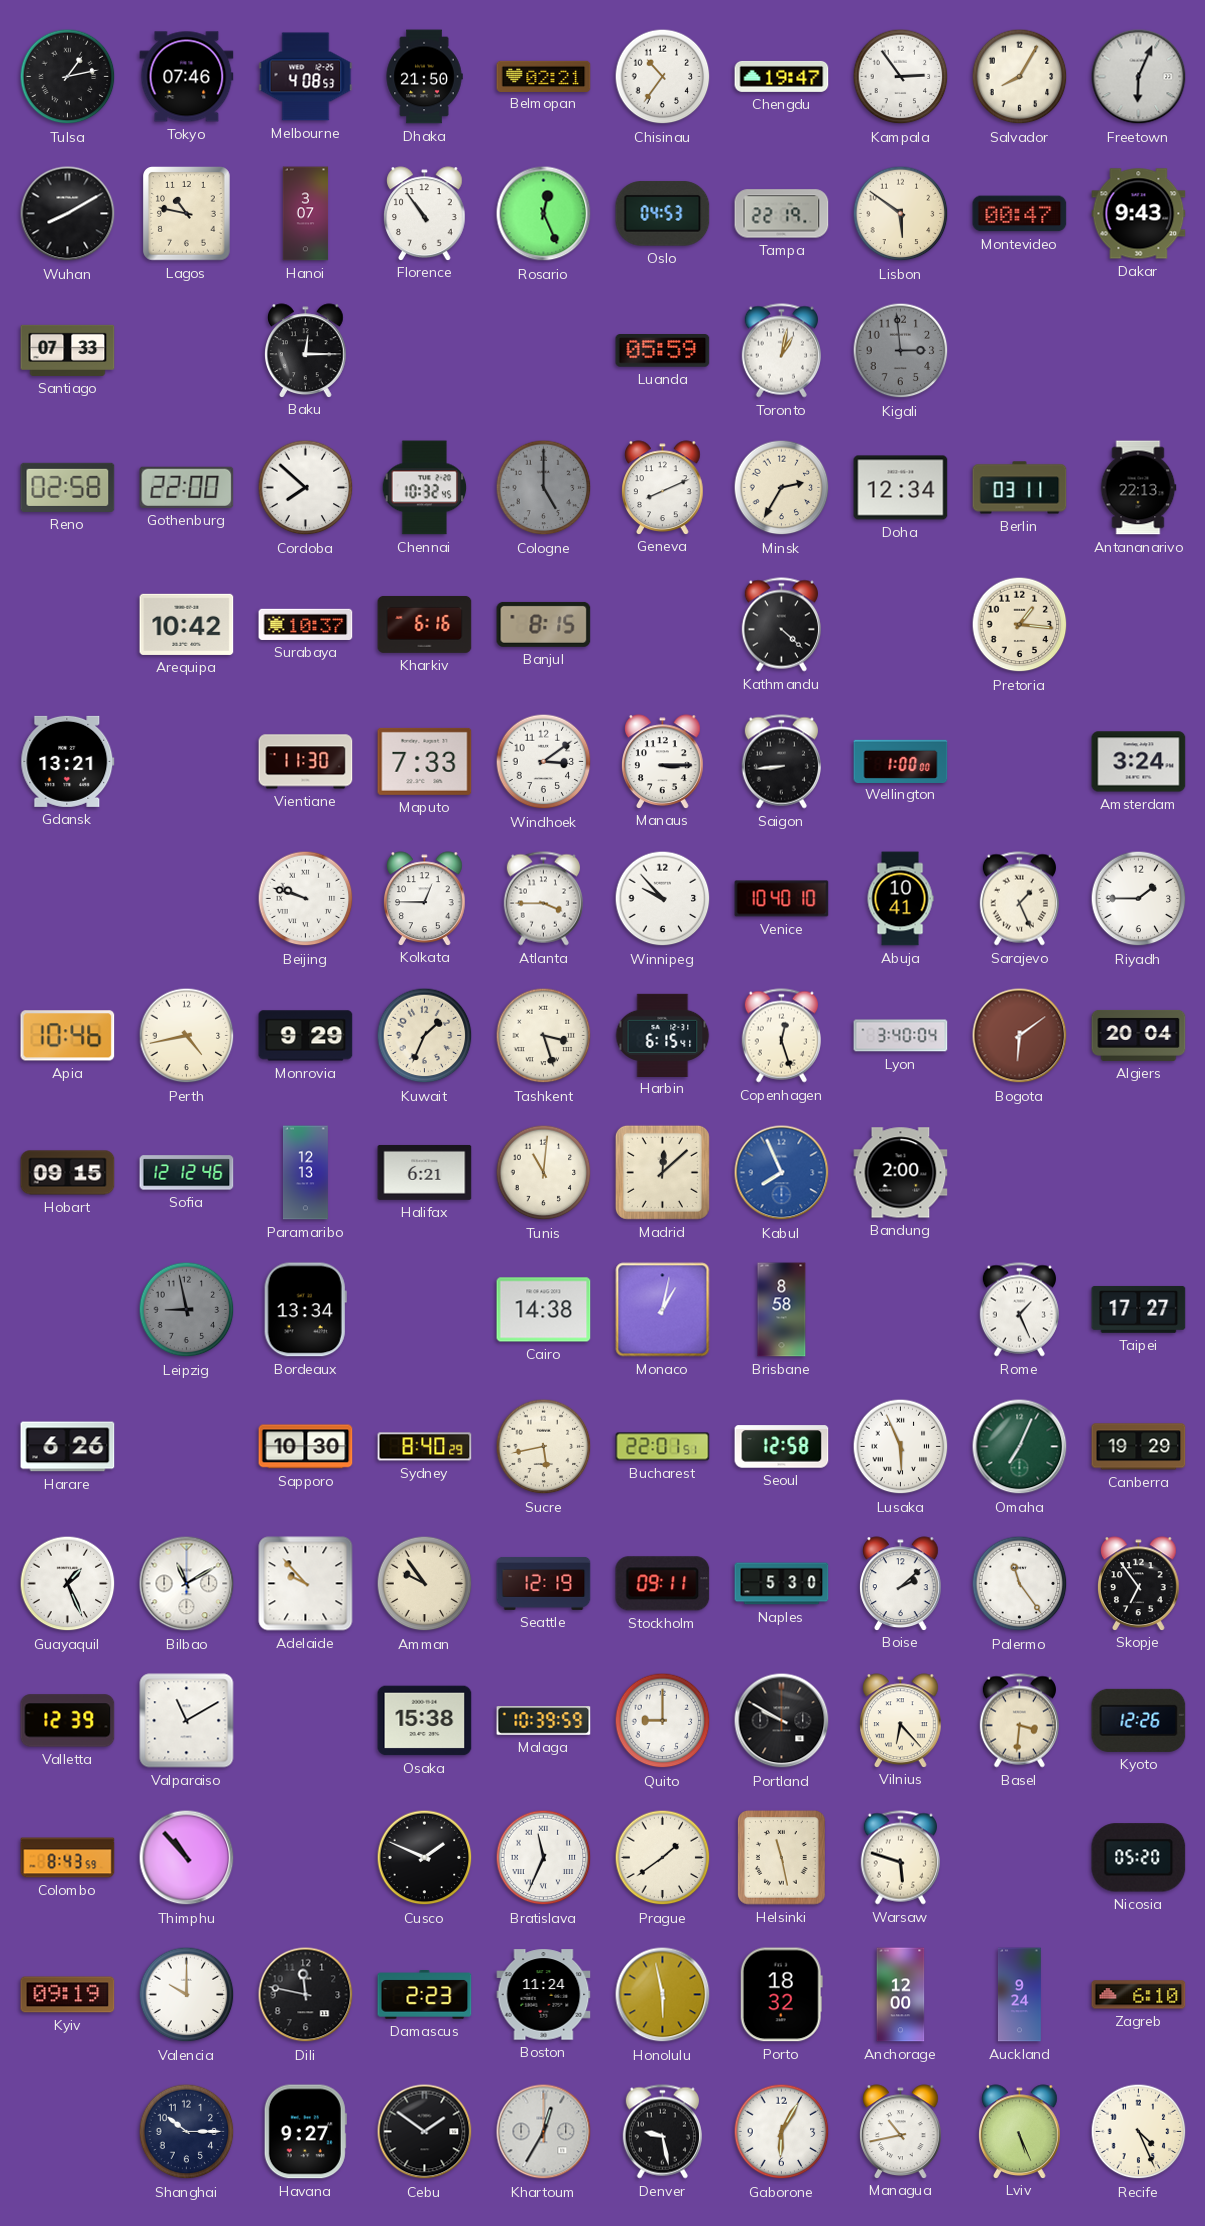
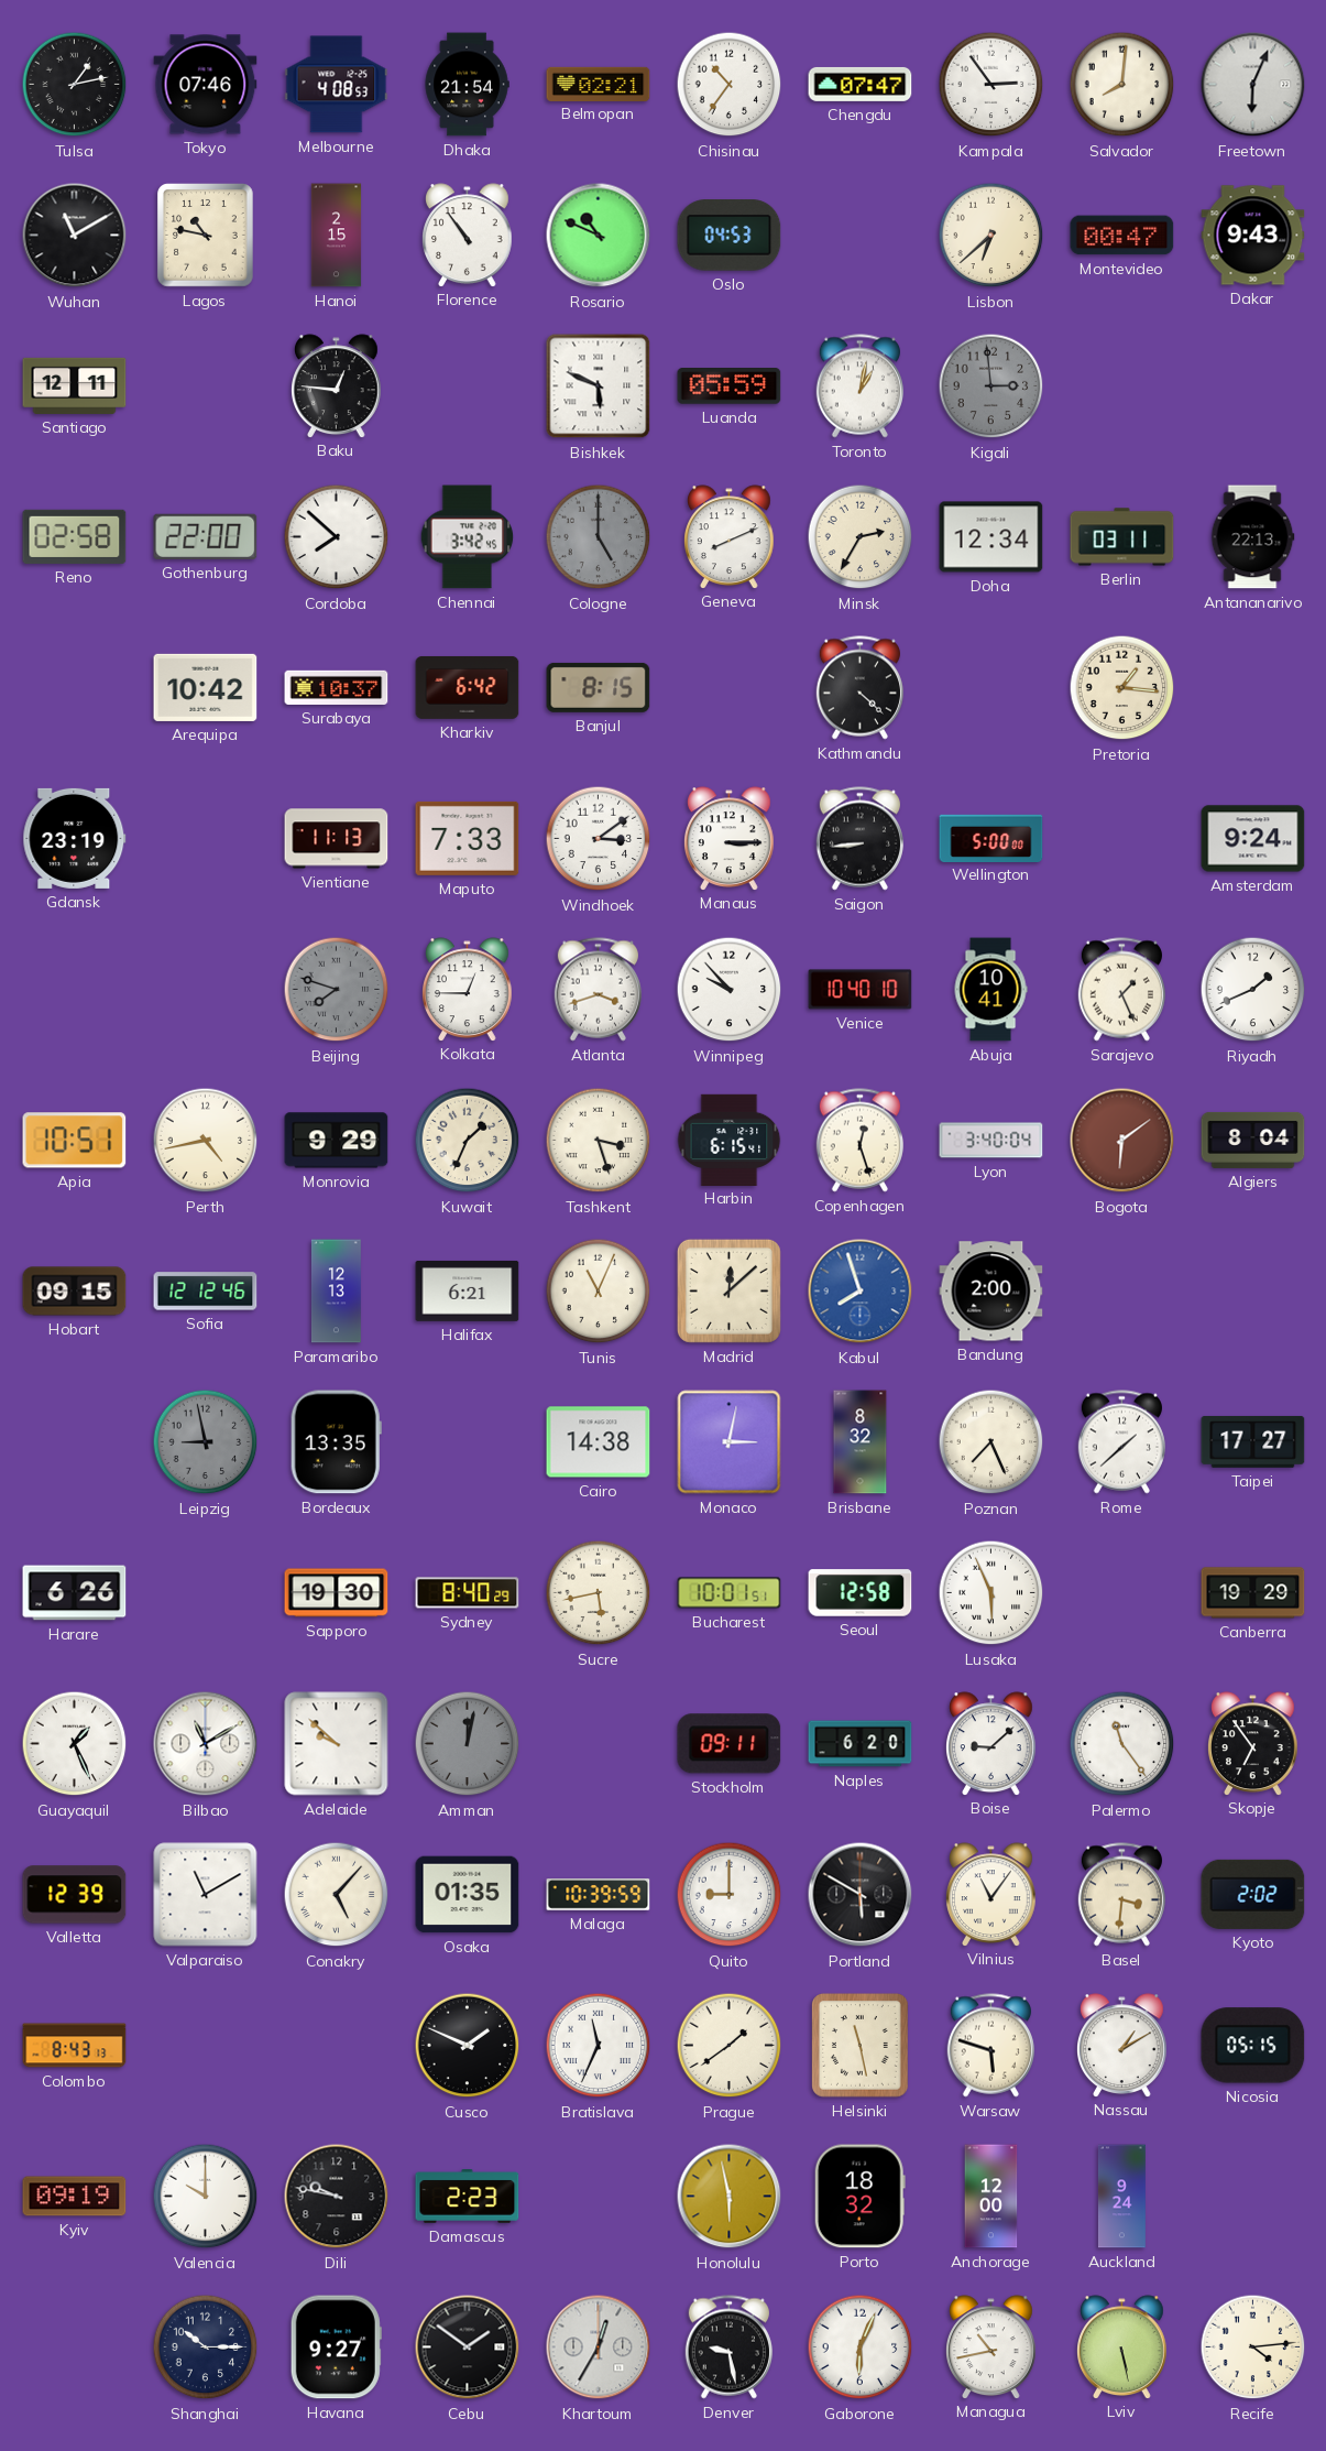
Dhaka: 21:50 -> 21:54
Chengdu: 19:47 -> 07:47
Salvador: 8:05 -> 8:01
Wuhan: 8:10 -> 11:10
Hanoi: 3:07 -> 2:15
Rosario: 12:26 -> 10:49
Tampa: 22:19 -> none
Lisbon: 5:51 -> 6:38
Santiago: 07:33 -> 12:11
Baku: 12:15 -> 12:46
Bishkek: none -> 5:49
Chennai: 10:32 -> 3:42
Kharkiv: 6:16 -> 6:42
Gdansk: 13:21 -> 23:19
Vientiane: 11:30 -> 11:13
Wellington: 1:00 -> 5:00
Amsterdam: 3:24 -> 9:24
Beijing: 9:48 -> 7:48
Beijing dial: white -> grey
Atlanta: 3:45 -> 3:42
Riyadh: 1:45 -> 1:41
Apia: 10:46 -> 10:51
Algiers: 20:04 -> 8:04
Tunis: 11:01 -> 11:04
Kabul: 7:56 -> 7:57
Bordeaux: 13:34 -> 13:35
Monaco: 1:02 -> 3:02
Brisbane: 8:58 -> 8:32
Poznan: none -> 7:26
Rome: 1:26 -> 1:38
Sapporo: 10:30 -> 19:30
Bucharest: 22:01 -> 10:01
Omaha: 7:04 -> none
Adelaide: 9:53 -> 9:52
Amman: 9:54 -> 12:02
Amman dial: cream -> grey
Seattle: 12:19 -> none
Naples: 5:30 -> 6:20
Boise: 2:08 -> 9:08
Conakry: none -> 5:07
Osaka: 15:38 -> 01:35
Portland: 9:50 -> 5:50
Vilnius: 6:23 -> 11:06
Kyoto: 12:26 -> 2:02
Colombo: 8:43:59 -> 8:43:13
Thimphu: 10:53 -> none
Nassau: none -> 1:10
Nicosia: 05:20 -> 05:15
Dili: 11:47 -> 9:47
Boston: 11:24 -> none
Zagreb: 6:10 -> none
Gaborone: 6:05 -> 6:04
Lviv: 5:26 -> 5:28
Recife: 4:26 -> 4:14
